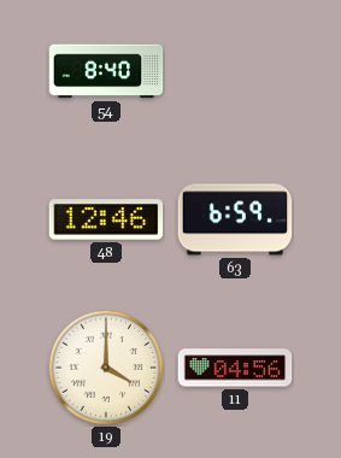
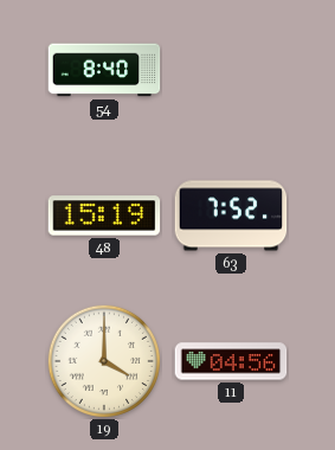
48: 12:46 -> 15:19
63: 6:59 -> 7:52
